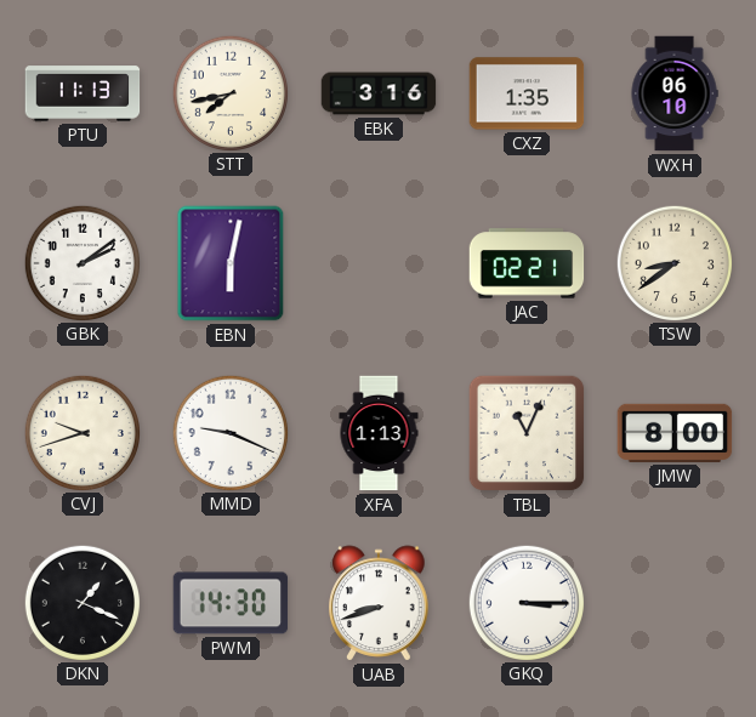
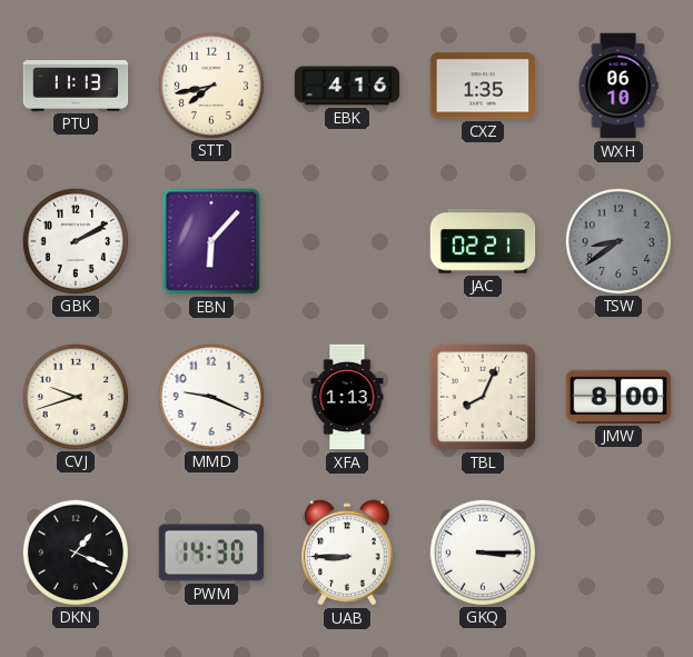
EBK: 3:16 -> 4:16
GBK: 2:09 -> 2:10
EBN: 6:02 -> 6:07
TSW dial: cream -> grey
TBL: 11:04 -> 8:04
UAB: 8:42 -> 8:45
